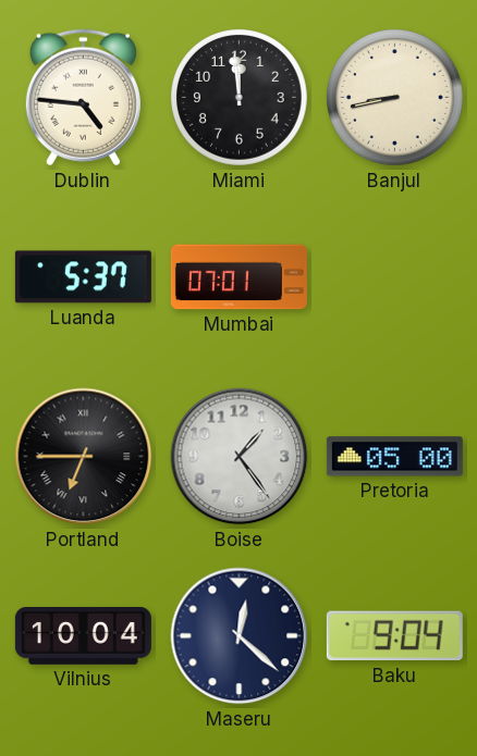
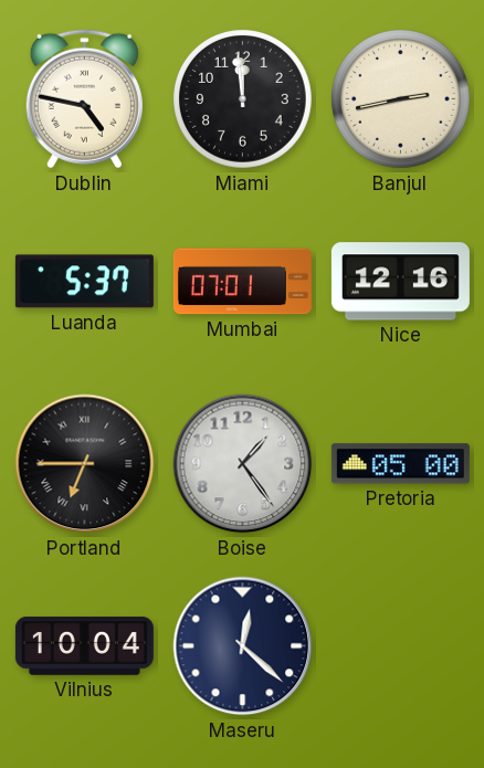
Dublin: 4:46 -> 4:47
Banjul: 8:43 -> 2:43
Nice: none -> 12:16
Baku: 9:04 -> none
